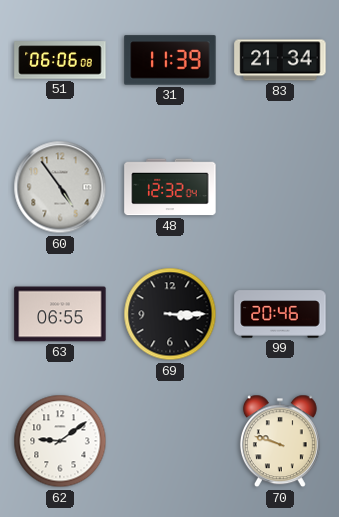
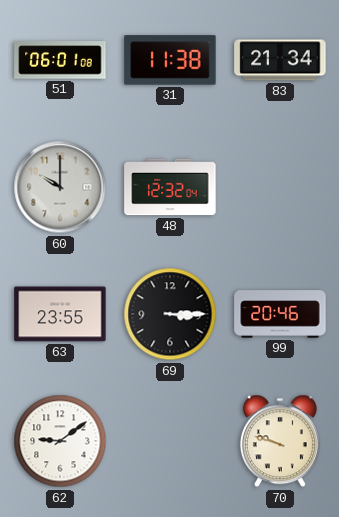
51: 06:06 -> 06:01
31: 11:39 -> 11:38
60: 4:54 -> 10:00
63: 06:55 -> 23:55
